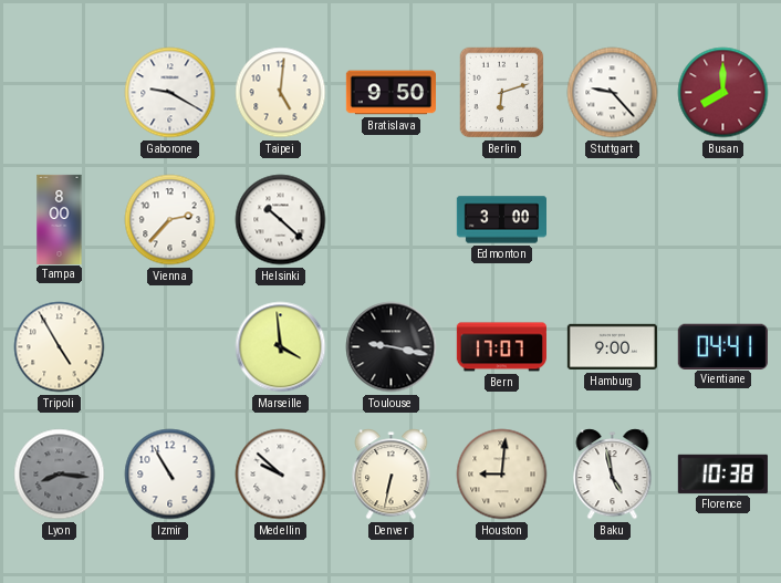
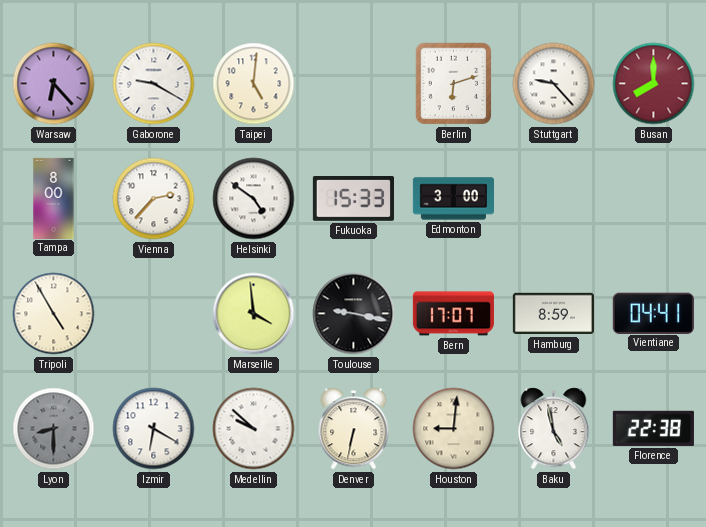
Warsaw: none -> 6:23
Bratislava: 9:50 -> none
Helsinki: 10:22 -> 4:51
Fukuoka: none -> 15:33
Hamburg: 9:00 -> 8:59
Lyon: 8:16 -> 8:30
Izmir: 10:55 -> 6:20
Florence: 10:38 -> 22:38
